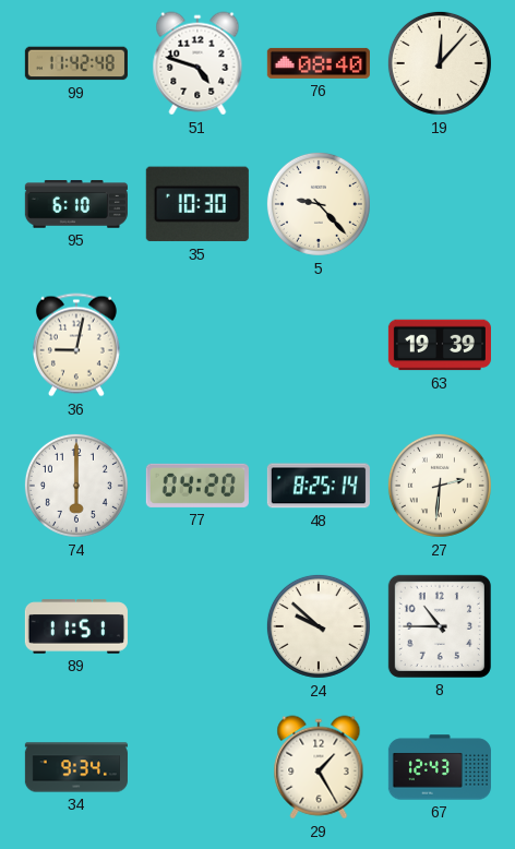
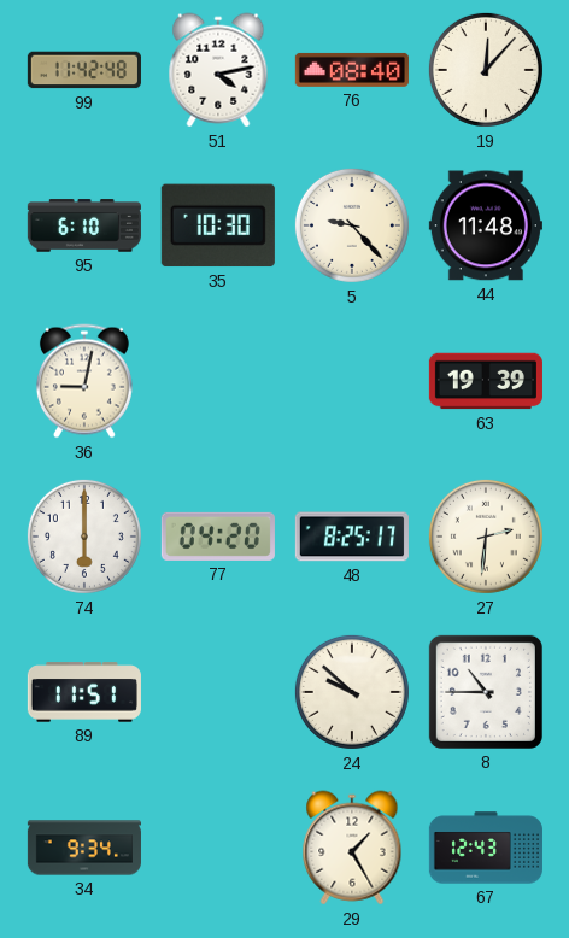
51: 4:48 -> 4:13
44: none -> 11:48
48: 8:25:14 -> 8:25:17
